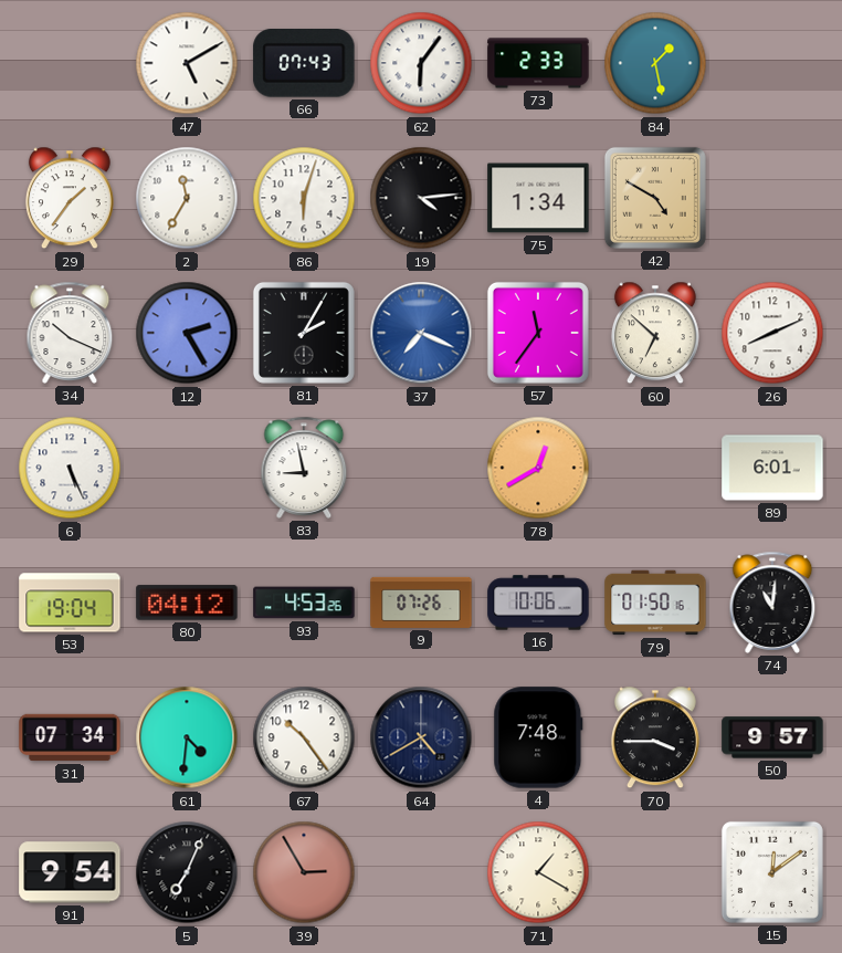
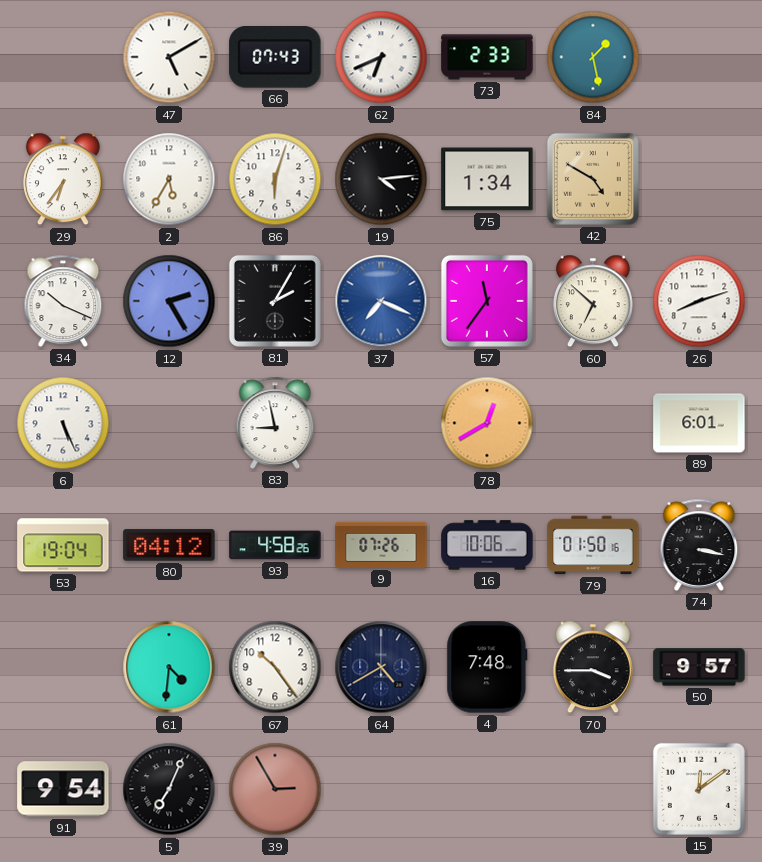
62: 6:06 -> 6:41
29: 1:36 -> 6:36
2: 11:35 -> 5:35
26: 8:11 -> 8:12
93: 4:53 -> 4:58
74: 11:01 -> 3:17
31: 07:34 -> none
71: 1:20 -> none
